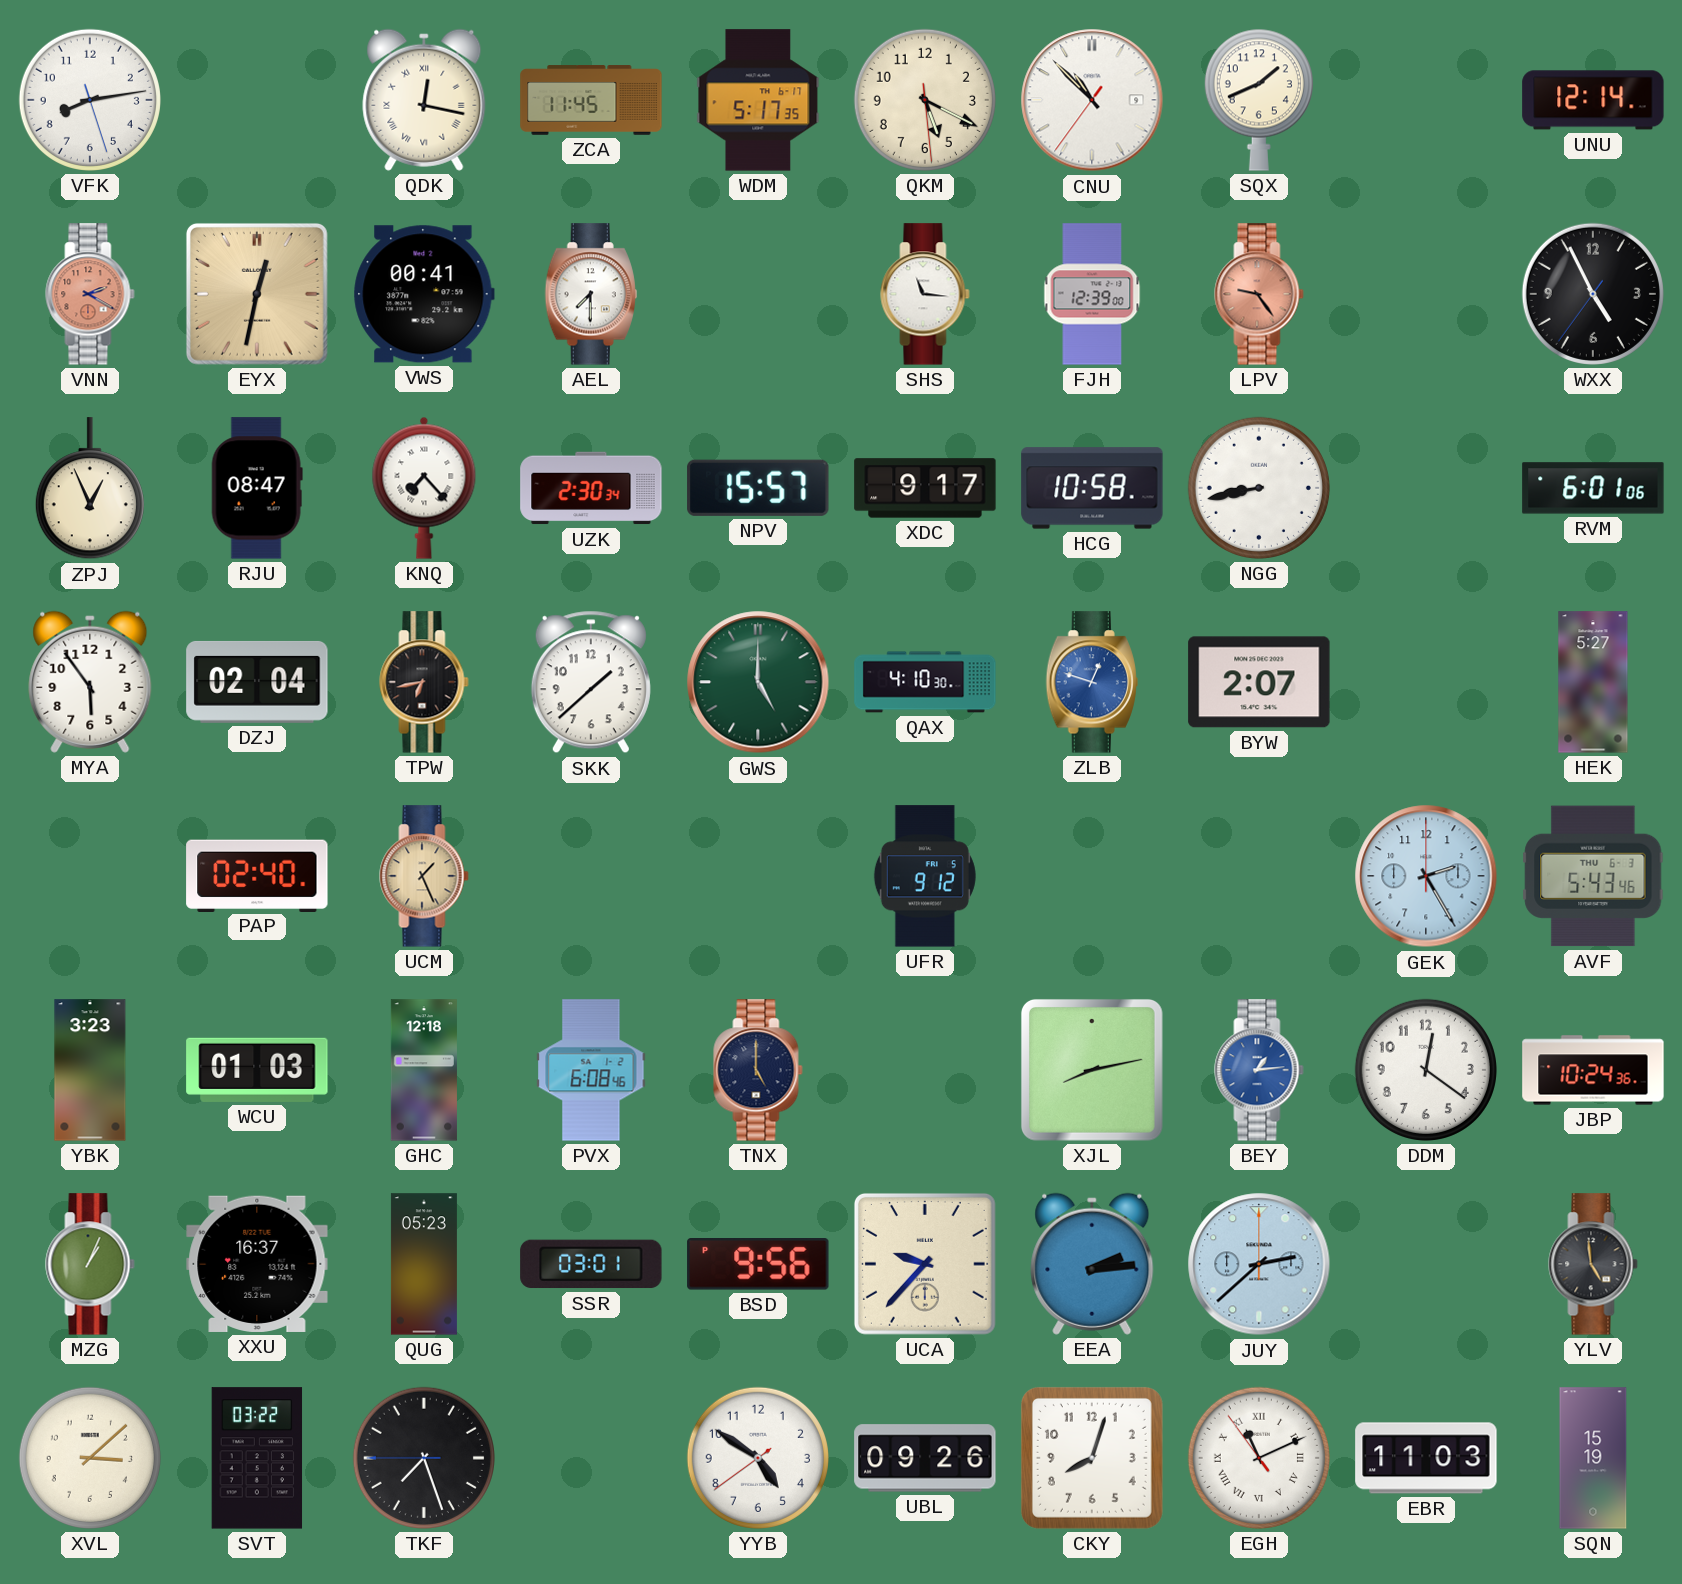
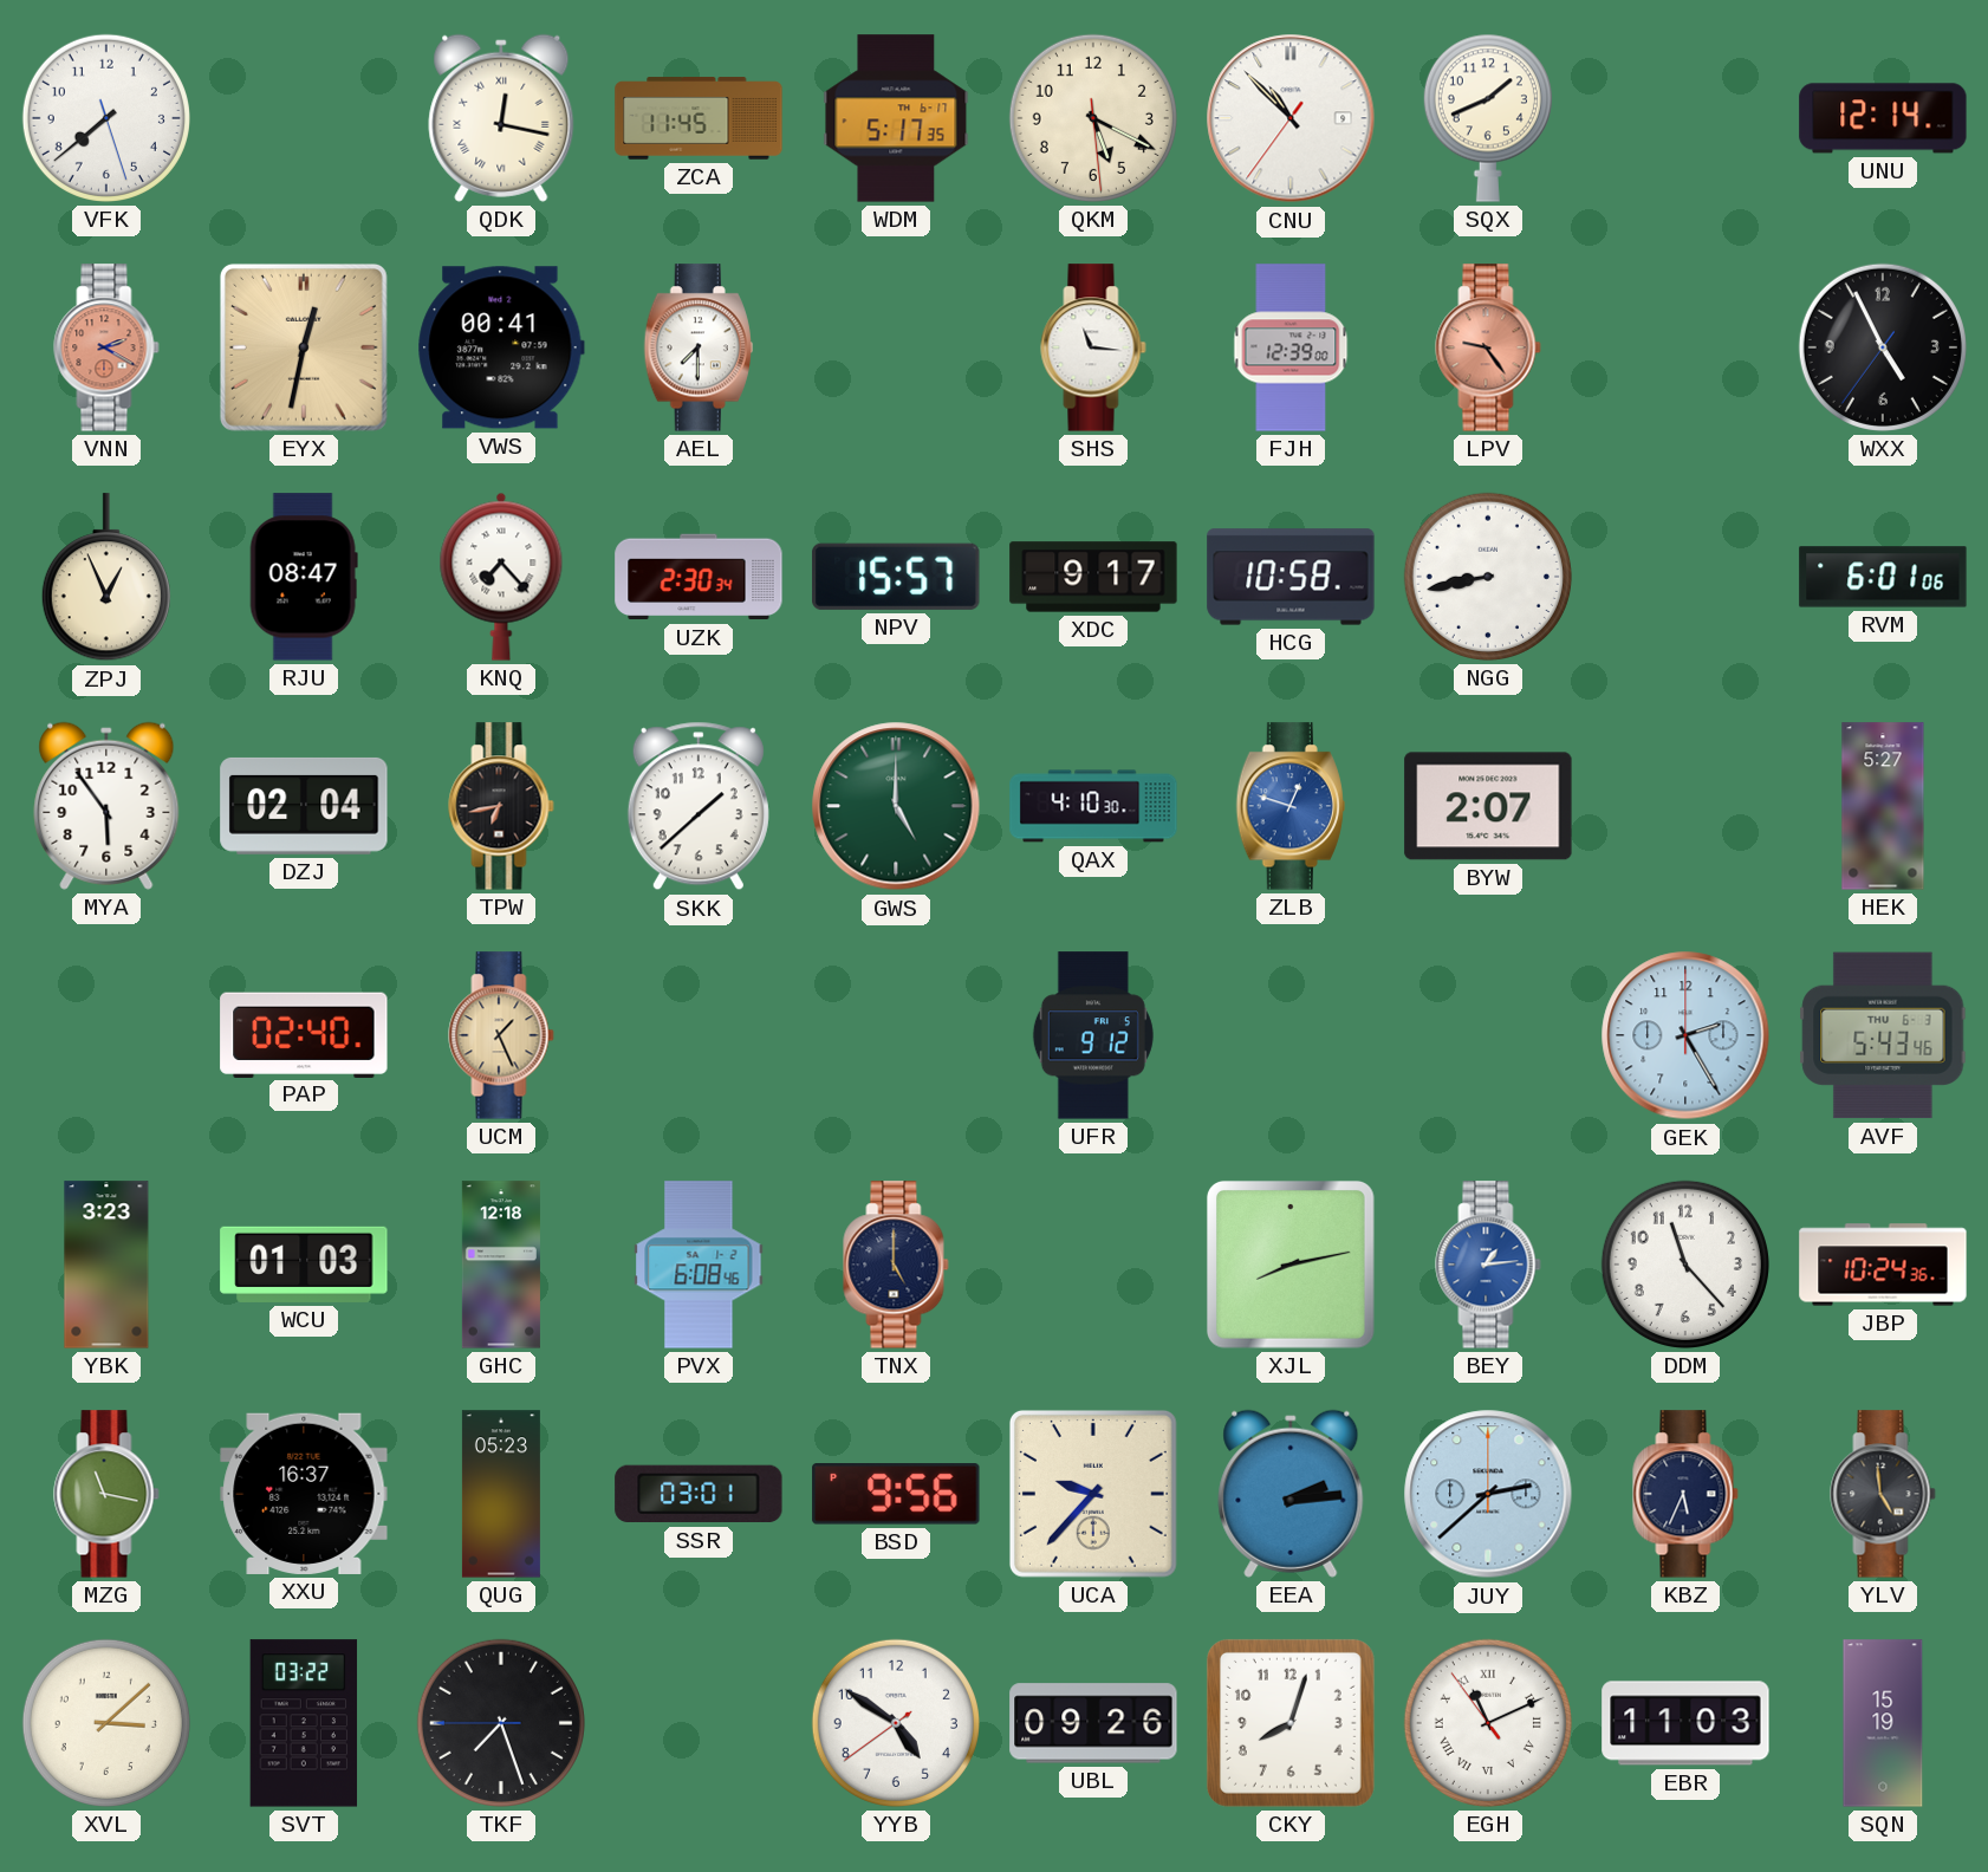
VFK: 8:13 -> 7:38
DDM: 12:21 -> 11:23
MZG: 1:04 -> 11:17
KBZ: none -> 5:34
